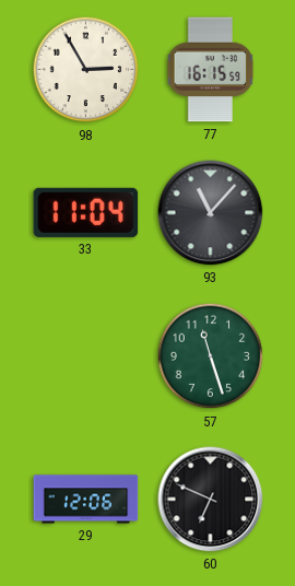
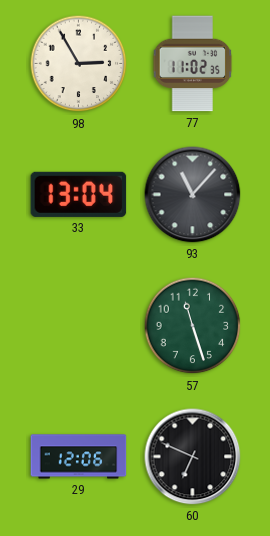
77: 16:15 -> 11:02
33: 11:04 -> 13:04
